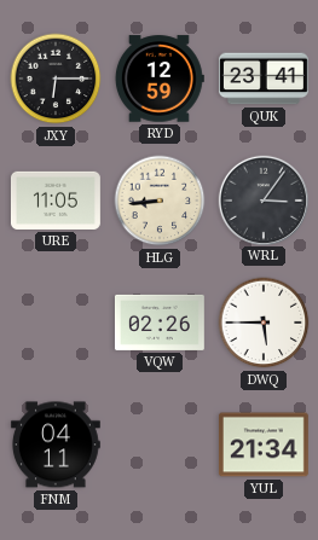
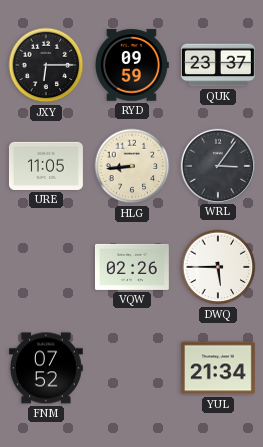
RYD: 12:59 -> 09:59
QUK: 23:41 -> 23:37
FNM: 04:11 -> 07:52
